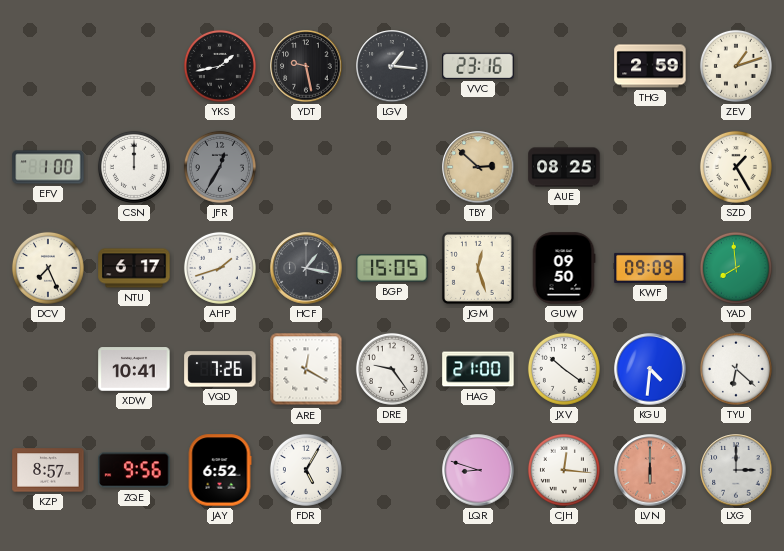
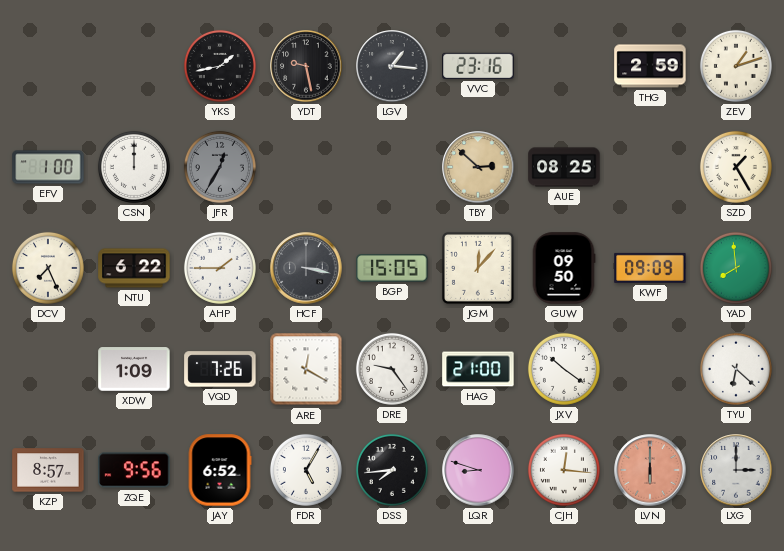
NTU: 6:17 -> 6:22
AHP: 1:42 -> 1:45
HCF: 1:17 -> 3:17
JGM: 12:27 -> 12:07
XDW: 10:41 -> 1:09
KGU: 4:31 -> none
DSS: none -> 7:44
